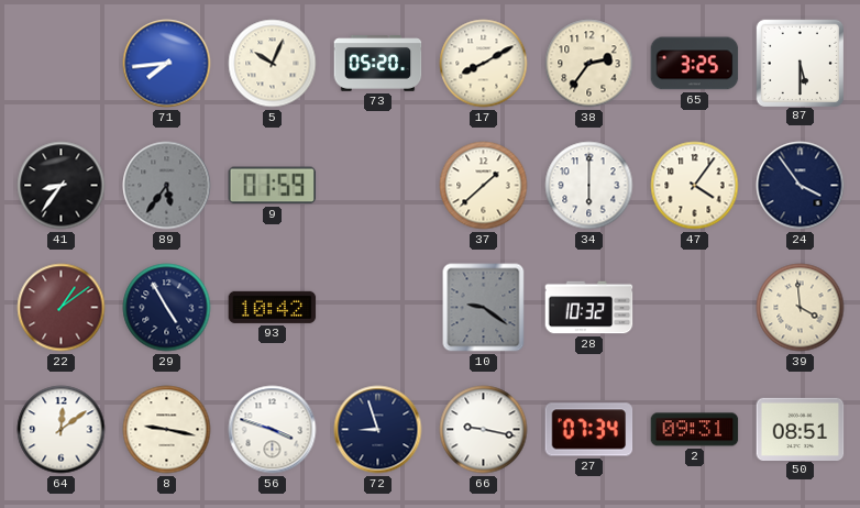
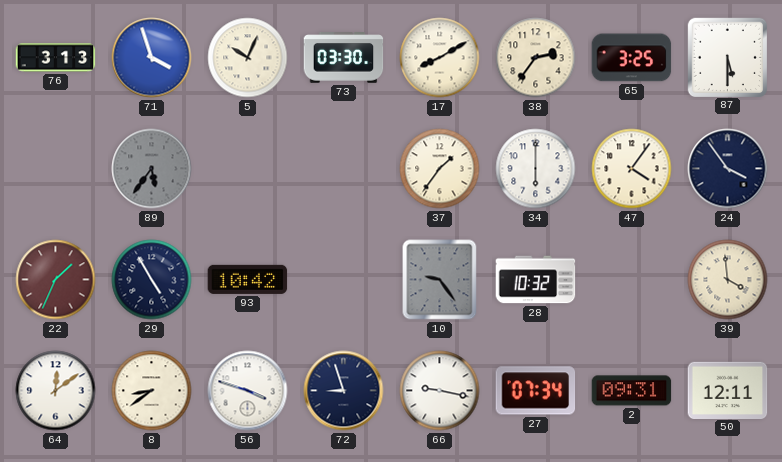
76: none -> 3:13
71: 7:44 -> 3:57
73: 05:20 -> 03:30
41: 8:36 -> none
9: 01:59 -> none
37: 1:38 -> 1:36
22: 1:09 -> 1:34
10: 9:21 -> 9:24
8: 9:17 -> 8:39
50: 08:51 -> 12:11
